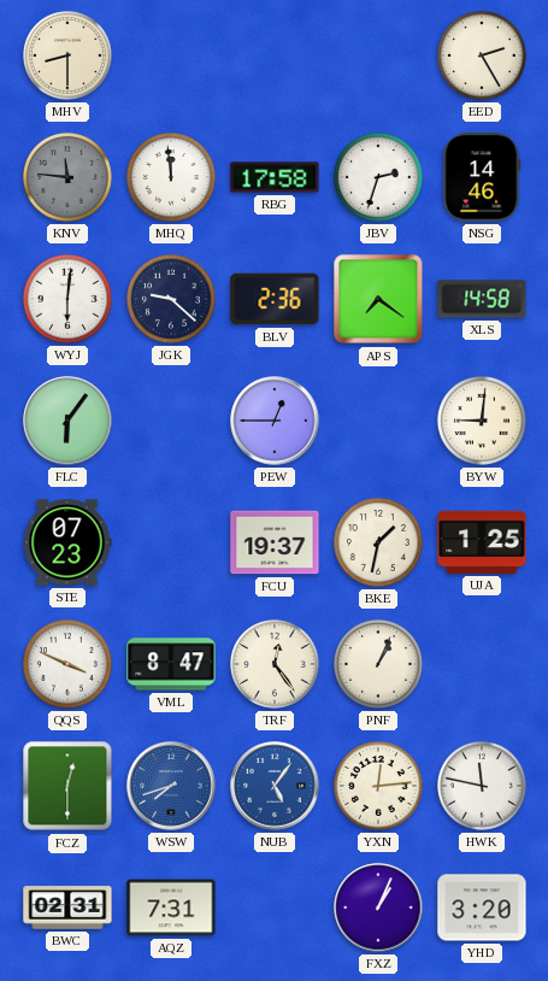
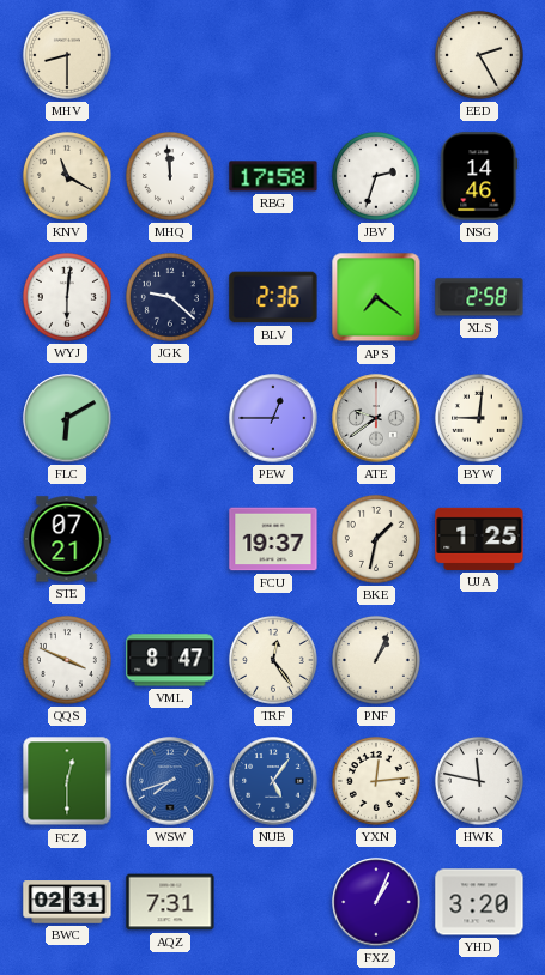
KNV: 11:46 -> 11:20
KNV dial: grey -> cream
XLS: 14:58 -> 2:58
FLC: 6:06 -> 6:10
ATE: none -> 9:39
STE: 07:23 -> 07:21
